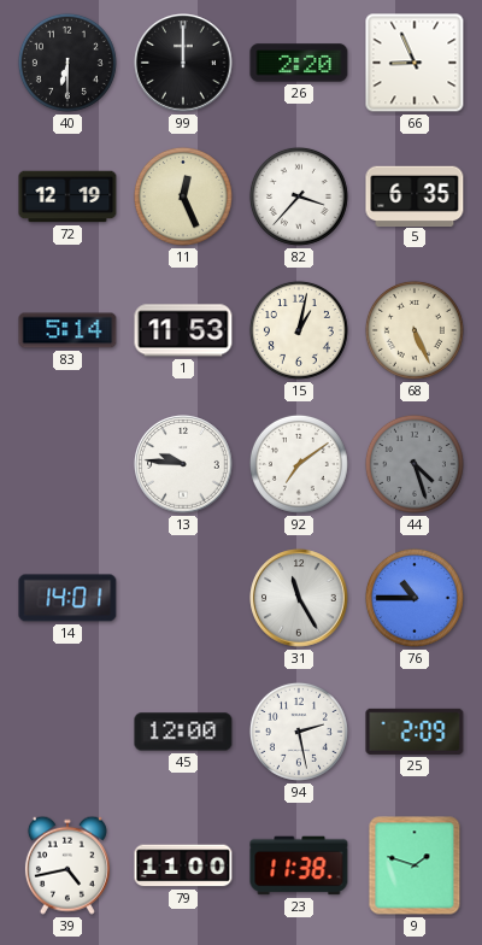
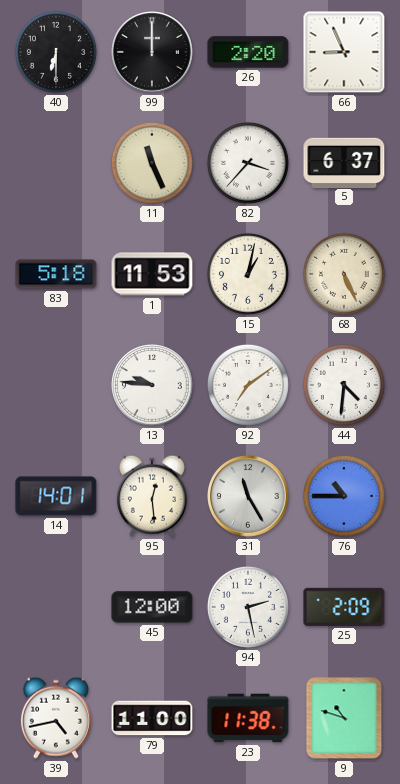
72: 12:19 -> none
11: 12:26 -> 11:26
5: 6:35 -> 6:37
83: 5:14 -> 5:18
44: 4:27 -> 4:31
44 dial: grey -> white
95: none -> 12:29
9: 1:48 -> 10:48
